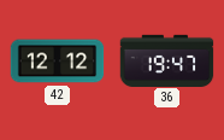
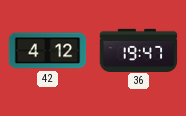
42: 12:12 -> 4:12
